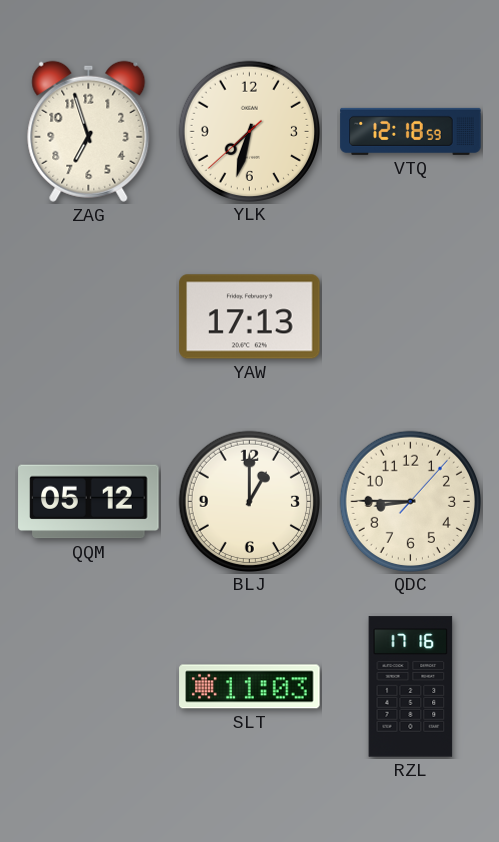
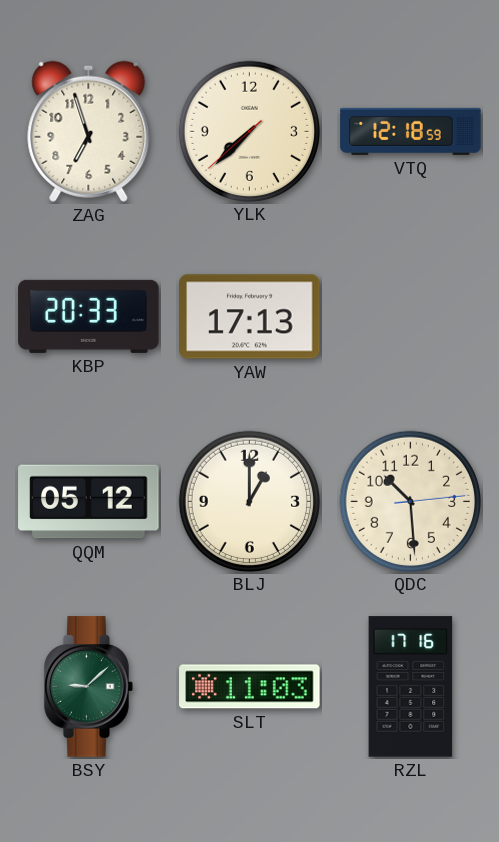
YLK: 7:32 -> 7:37
KBP: none -> 20:33
QDC: 8:45 -> 10:29
BSY: none -> 9:08
